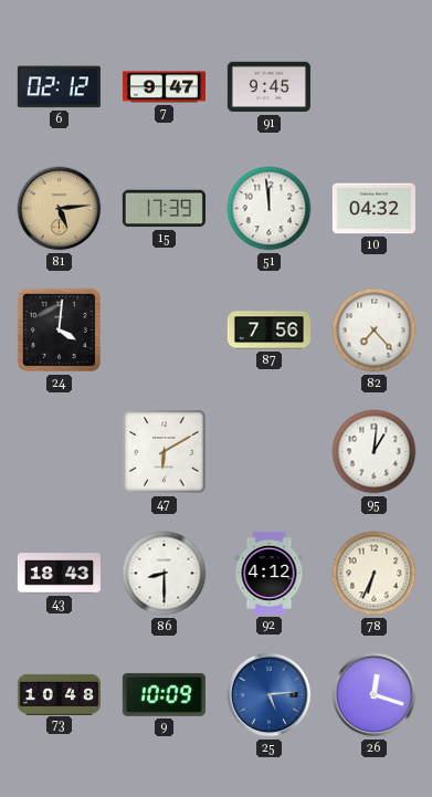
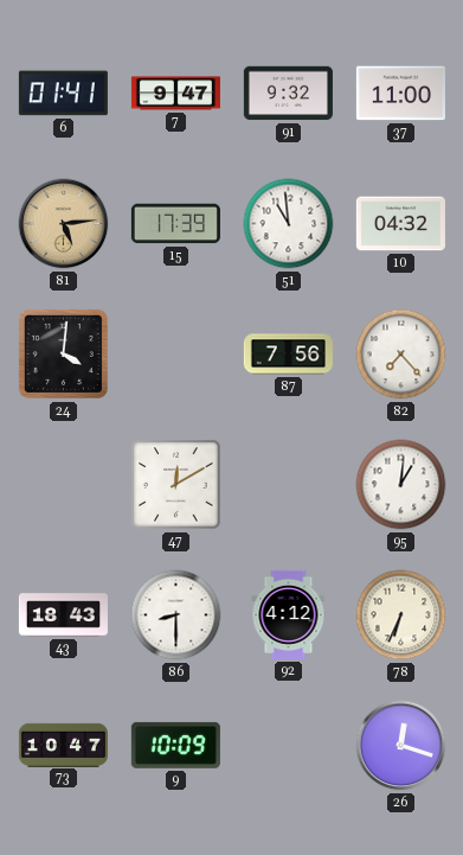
6: 02:12 -> 01:41
91: 9:45 -> 9:32
37: none -> 11:00
51: 11:59 -> 10:59
47: 6:10 -> 12:10
73: 10:48 -> 10:47
25: 5:14 -> none
